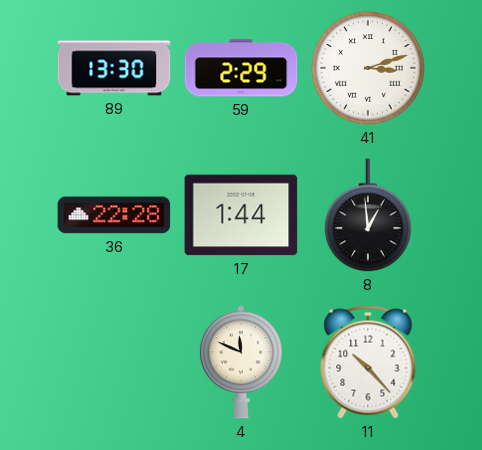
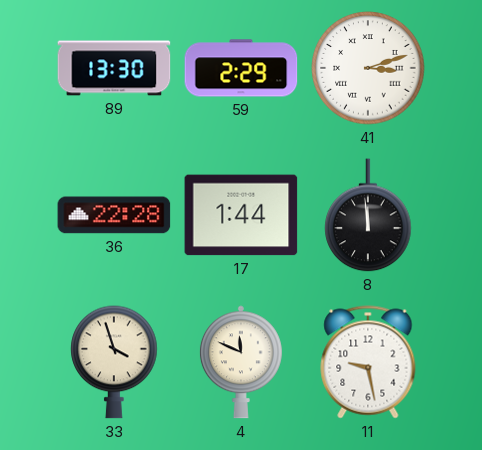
8: 12:59 -> 11:59
33: none -> 3:57
11: 10:23 -> 9:28
